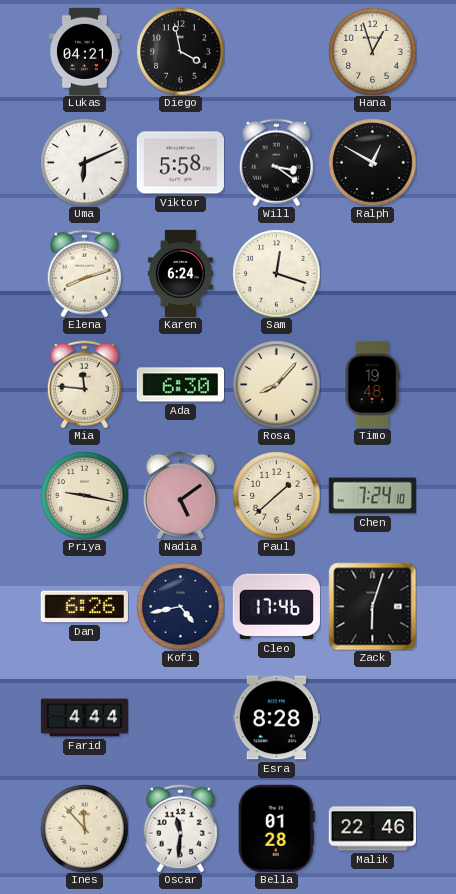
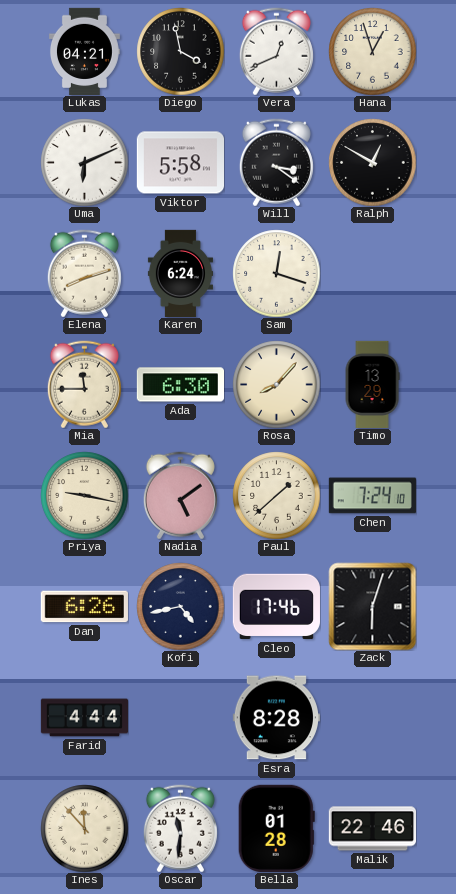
Vera: none -> 12:41
Mia: 11:46 -> 11:45
Timo: 19:48 -> 13:29
